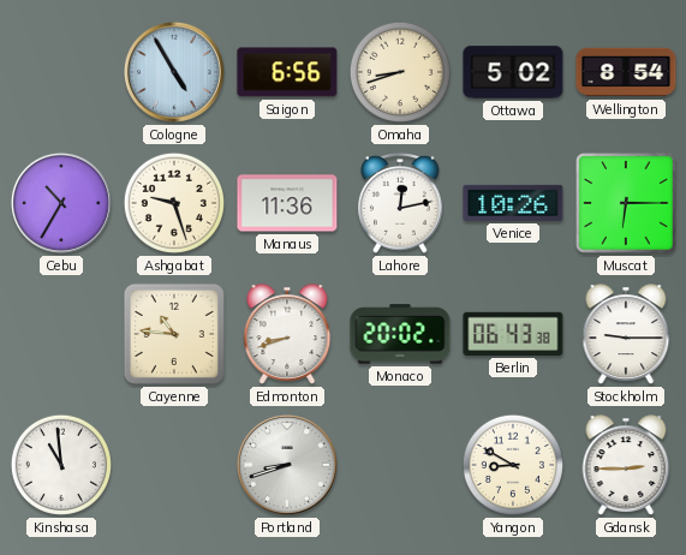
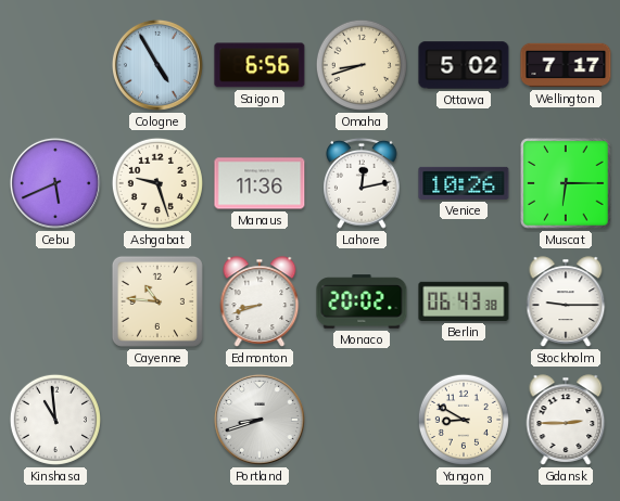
Wellington: 8:54 -> 7:17
Cebu: 10:35 -> 5:41
